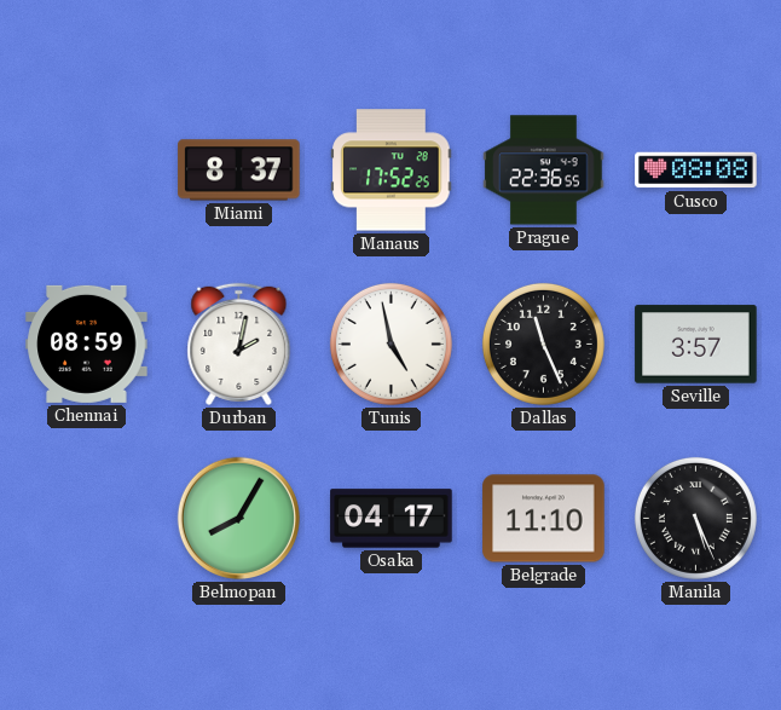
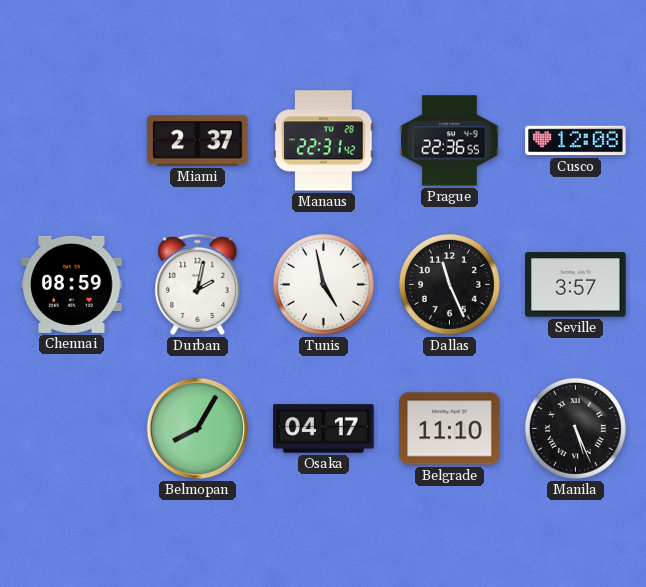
Miami: 8:37 -> 2:37
Manaus: 17:52 -> 22:31
Cusco: 08:08 -> 12:08
